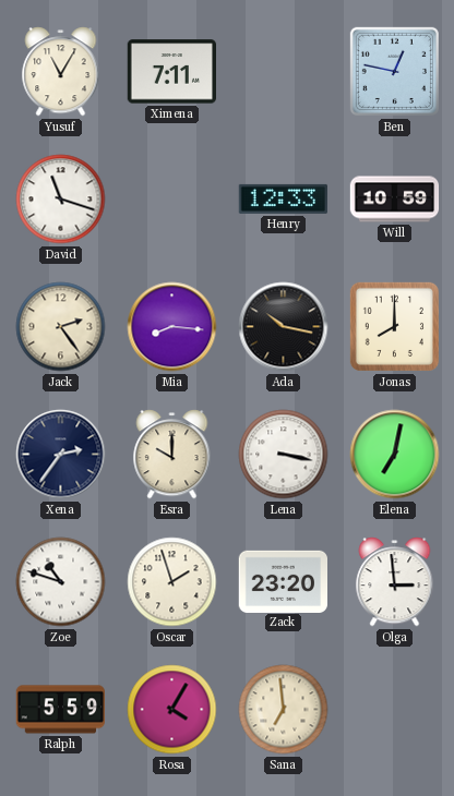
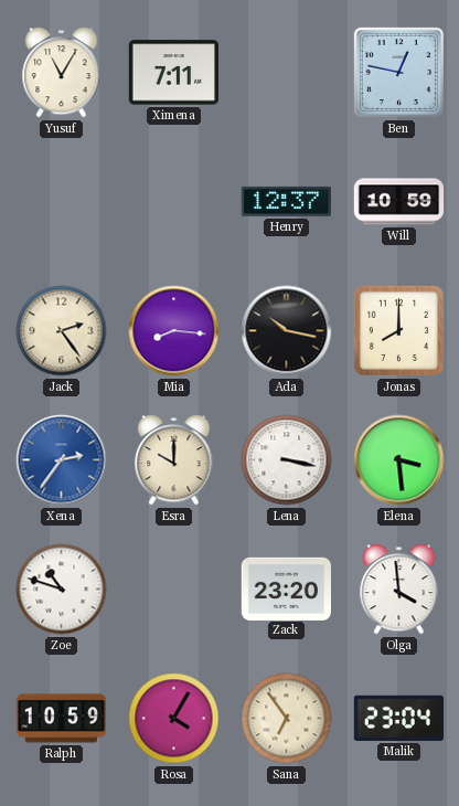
David: 11:18 -> none
Henry: 12:33 -> 12:37
Xena dial: navy -> blue
Elena: 7:02 -> 3:29
Oscar: 1:57 -> none
Olga: 2:59 -> 3:59
Ralph: 5:59 -> 10:59
Sana: 6:59 -> 6:54
Malik: none -> 23:04
